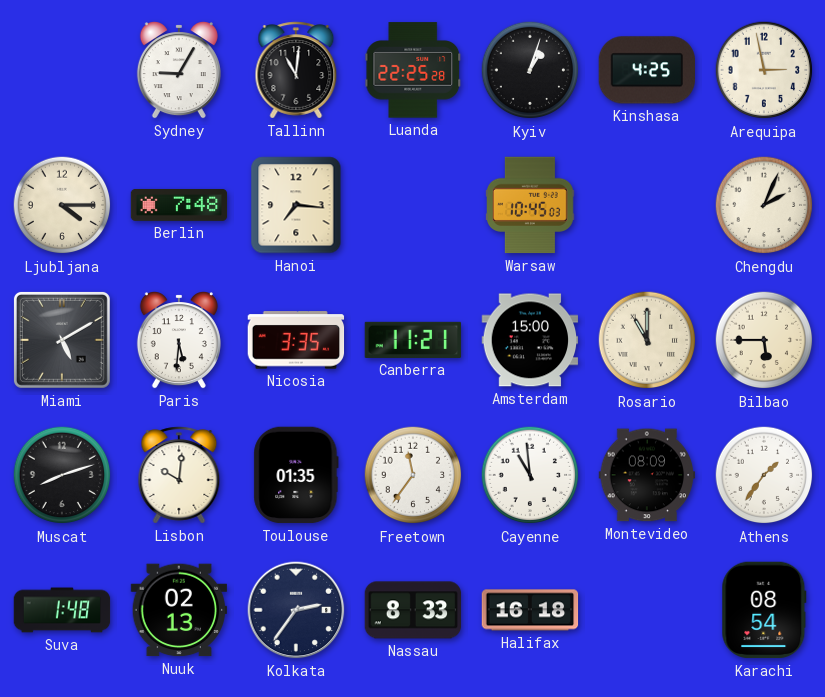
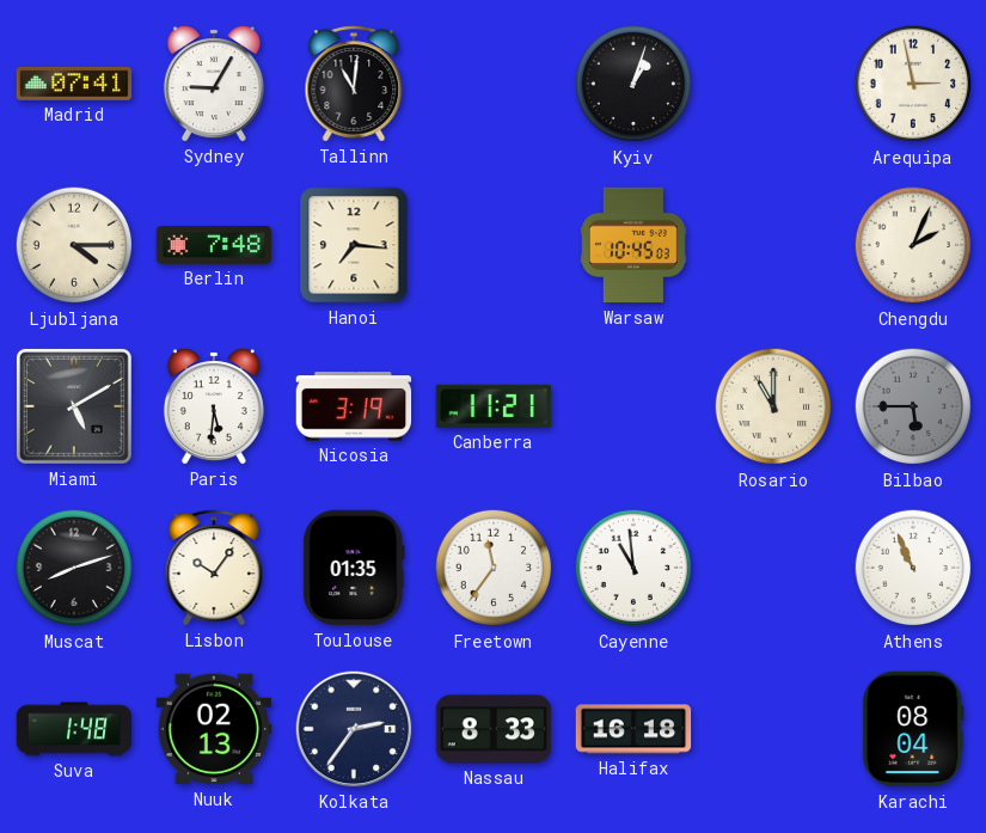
Madrid: none -> 07:41
Luanda: 22:25 -> none
Kinshasa: 4:25 -> none
Nicosia: 3:35 -> 3:19
Amsterdam: 15:00 -> none
Bilbao dial: cream -> grey
Lisbon: 10:01 -> 10:06
Montevideo: 08:09 -> none
Athens: 1:36 -> 10:56
Karachi: 08:54 -> 08:04
